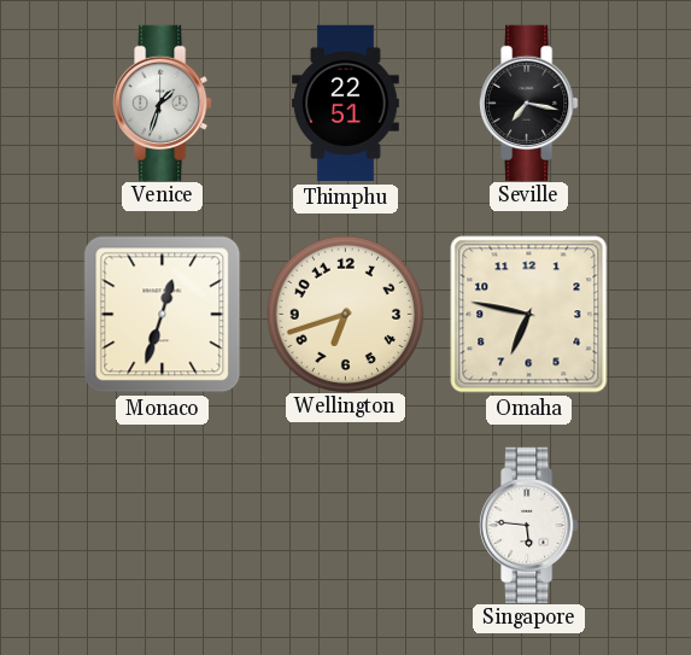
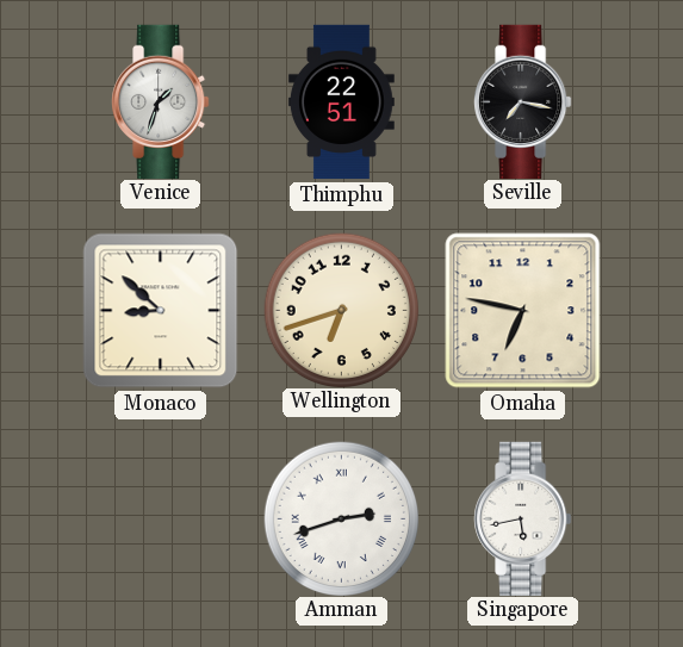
Monaco: 12:33 -> 8:52
Amman: none -> 2:42
Singapore: 5:46 -> 5:43
